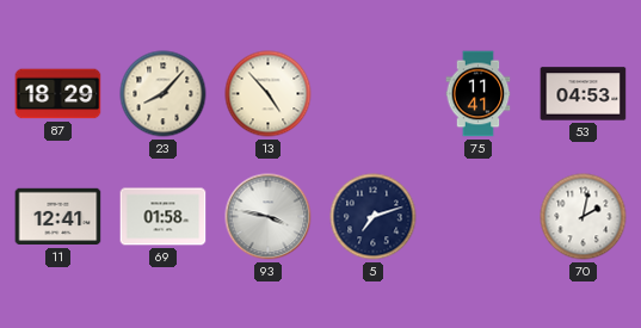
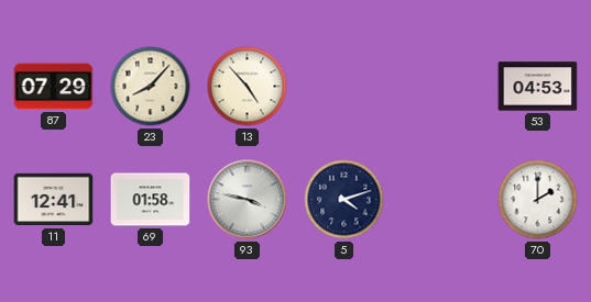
87: 18:29 -> 07:29
75: 11:41 -> none
5: 7:12 -> 4:12
70: 2:02 -> 2:00
